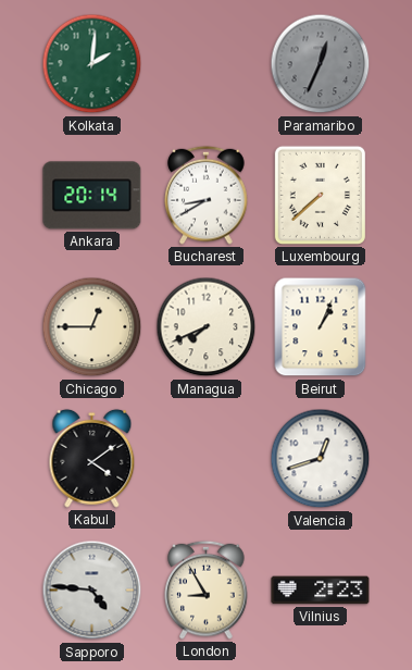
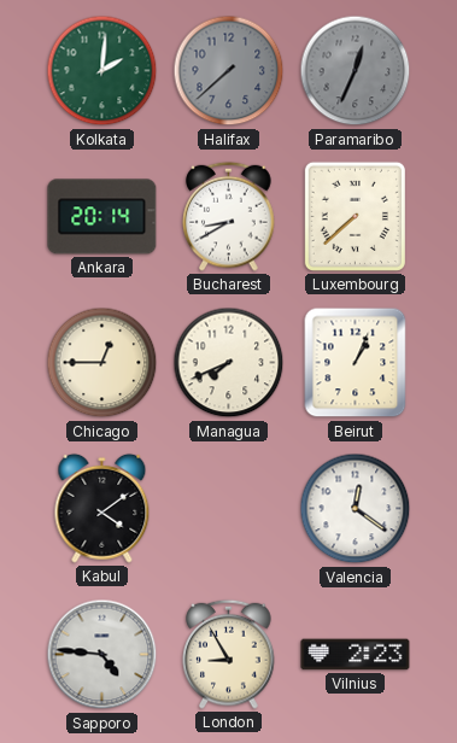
Halifax: none -> 7:38
Valencia: 12:42 -> 12:21
